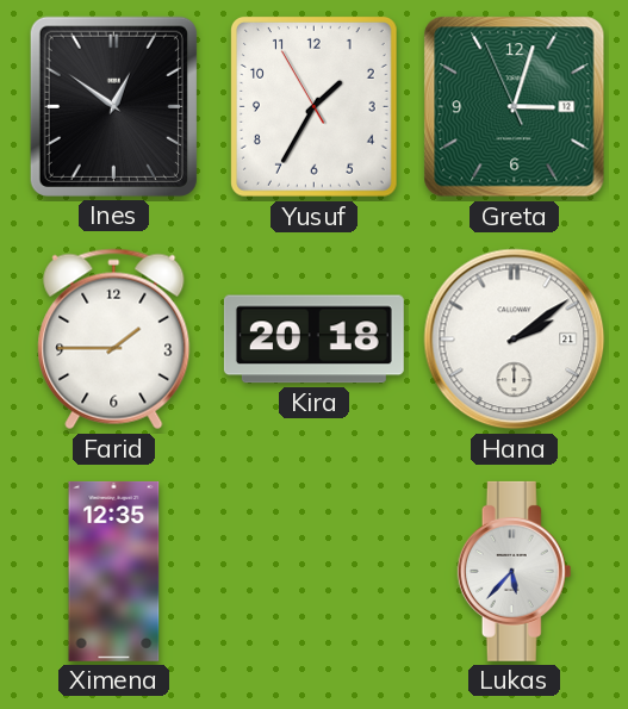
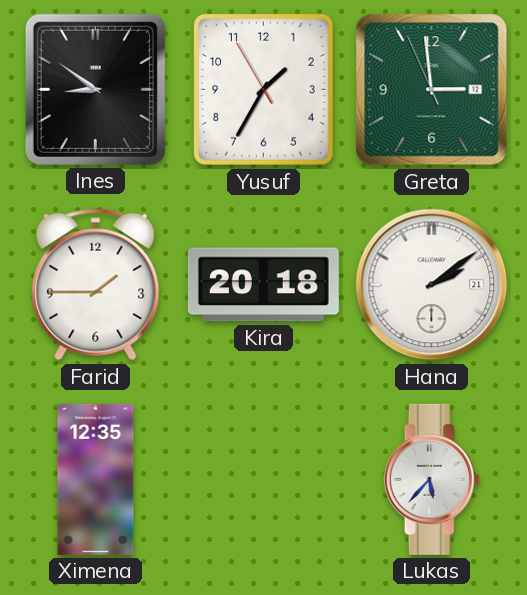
Ines: 12:51 -> 8:51
Greta: 3:02 -> 2:58
